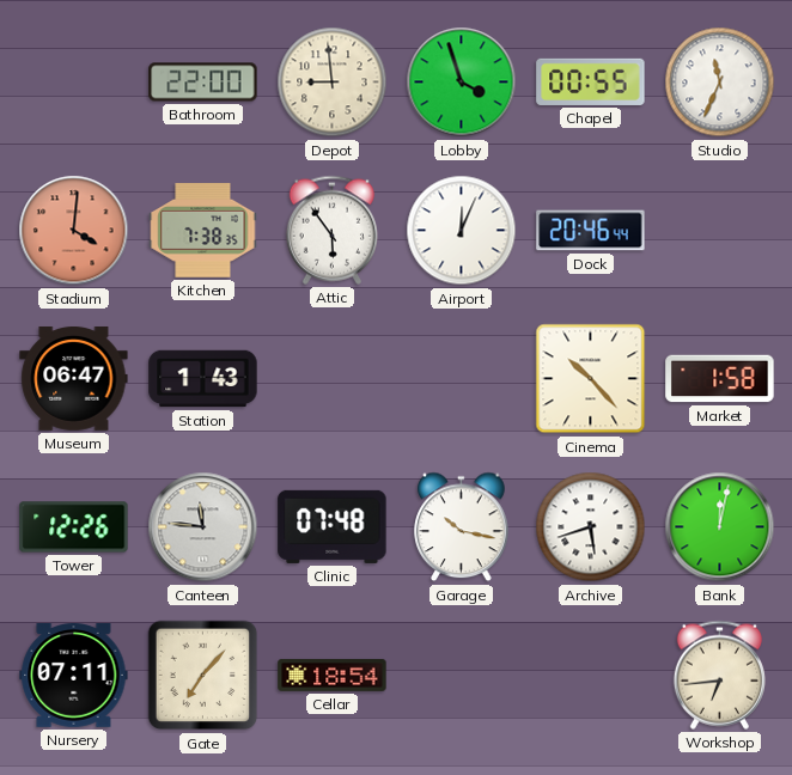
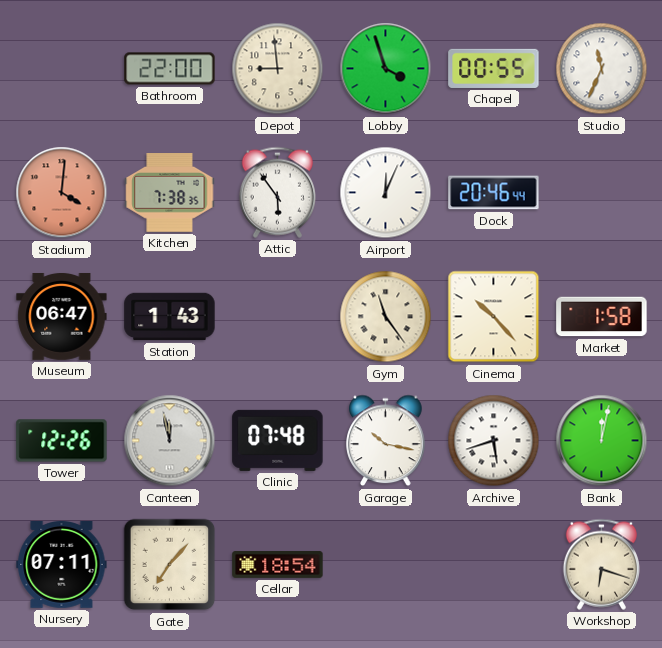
Gym: none -> 11:24
Canteen: 11:46 -> 11:58
Workshop: 6:44 -> 6:18
